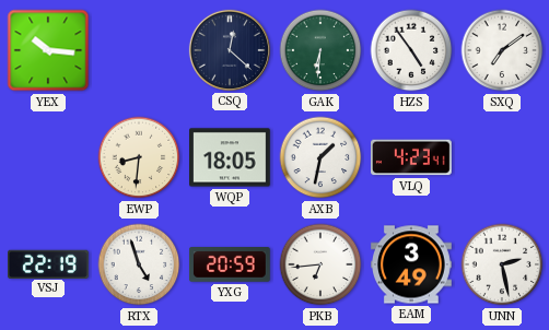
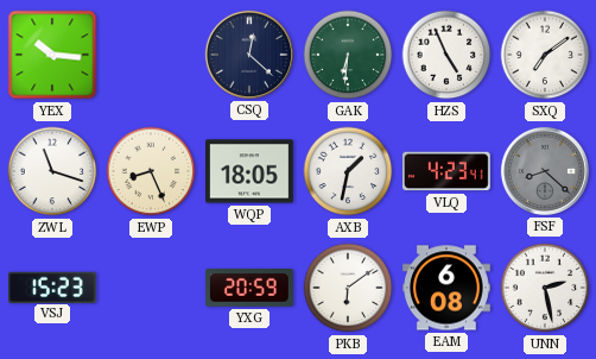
HZS: 4:54 -> 4:56
ZWL: none -> 11:18
EWP: 8:31 -> 8:26
FSF: none -> 8:22
VSJ: 22:19 -> 15:23
RTX: 4:57 -> none
PKB: 6:44 -> 6:09
EAM: 3:49 -> 6:08
